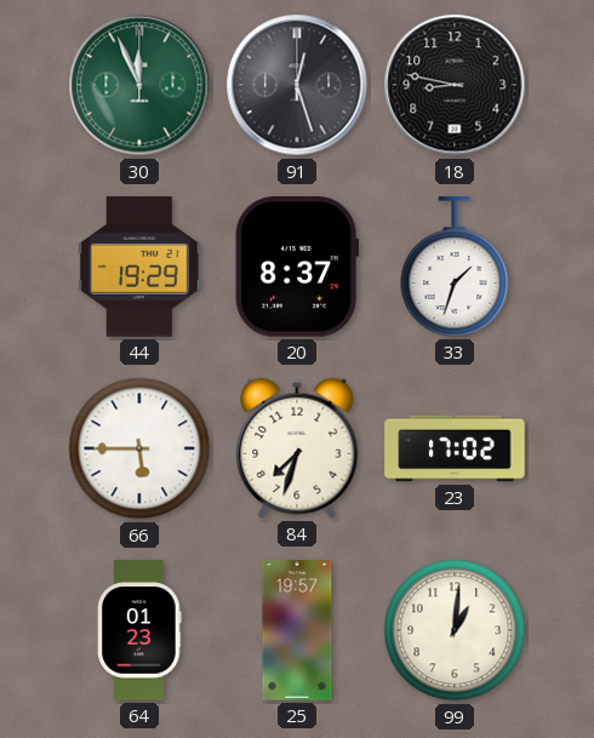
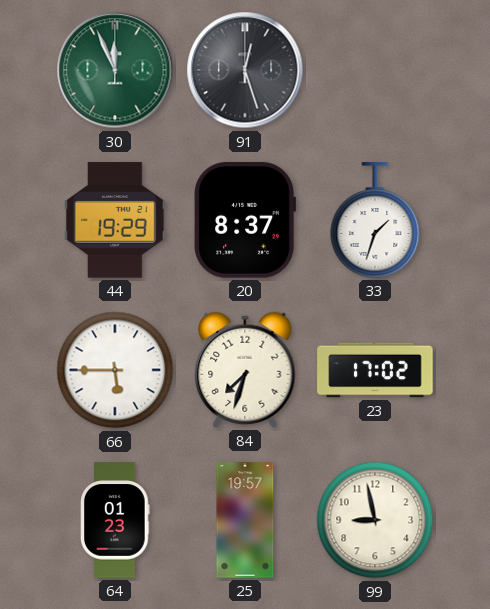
18: 8:47 -> none
99: 1:01 -> 8:58
